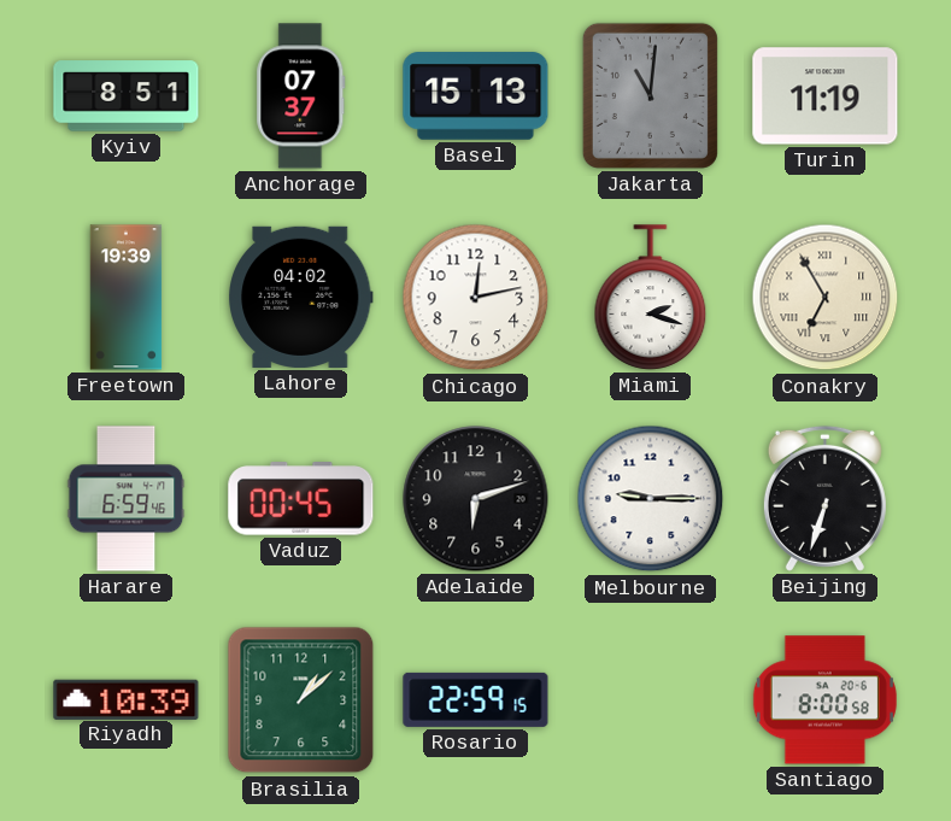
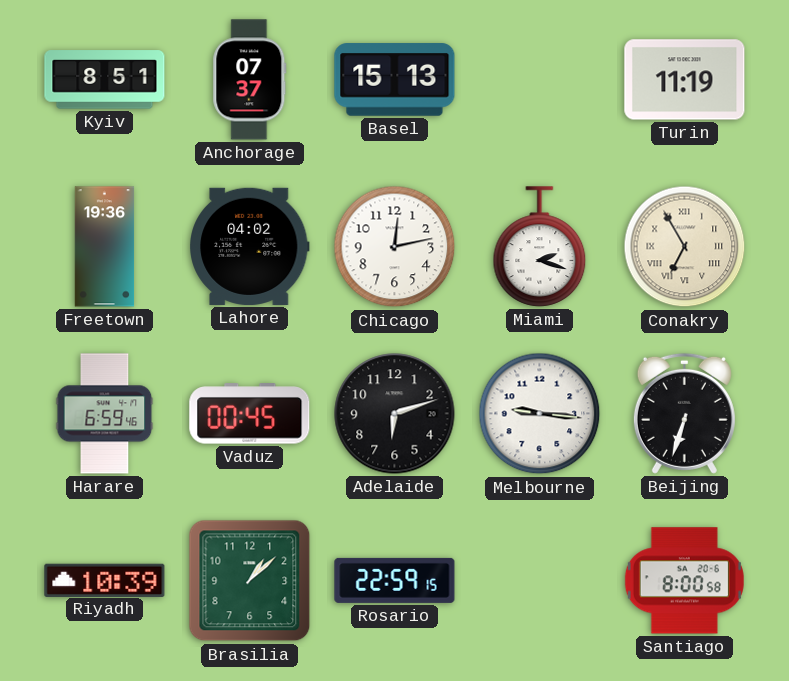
Jakarta: 11:01 -> none
Freetown: 19:39 -> 19:36
Melbourne: 9:15 -> 9:16
